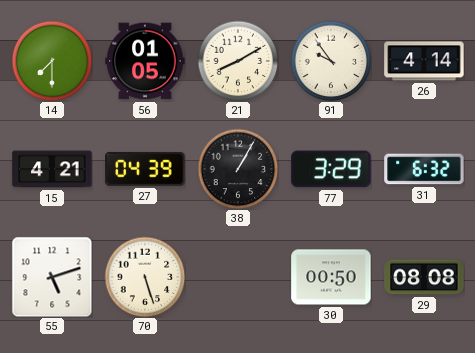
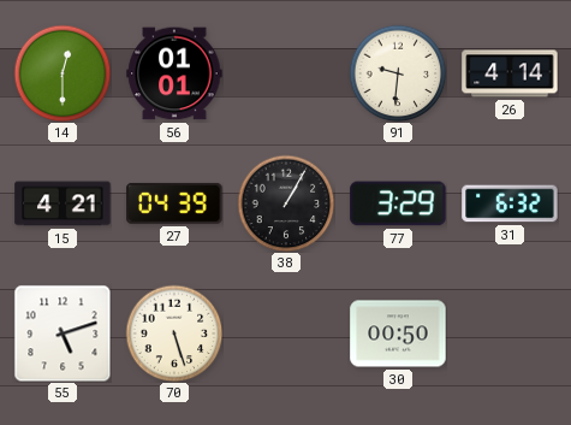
14: 7:30 -> 12:30
56: 01:05 -> 01:01
21: 8:10 -> none
91: 9:54 -> 9:31
29: 08:08 -> none
